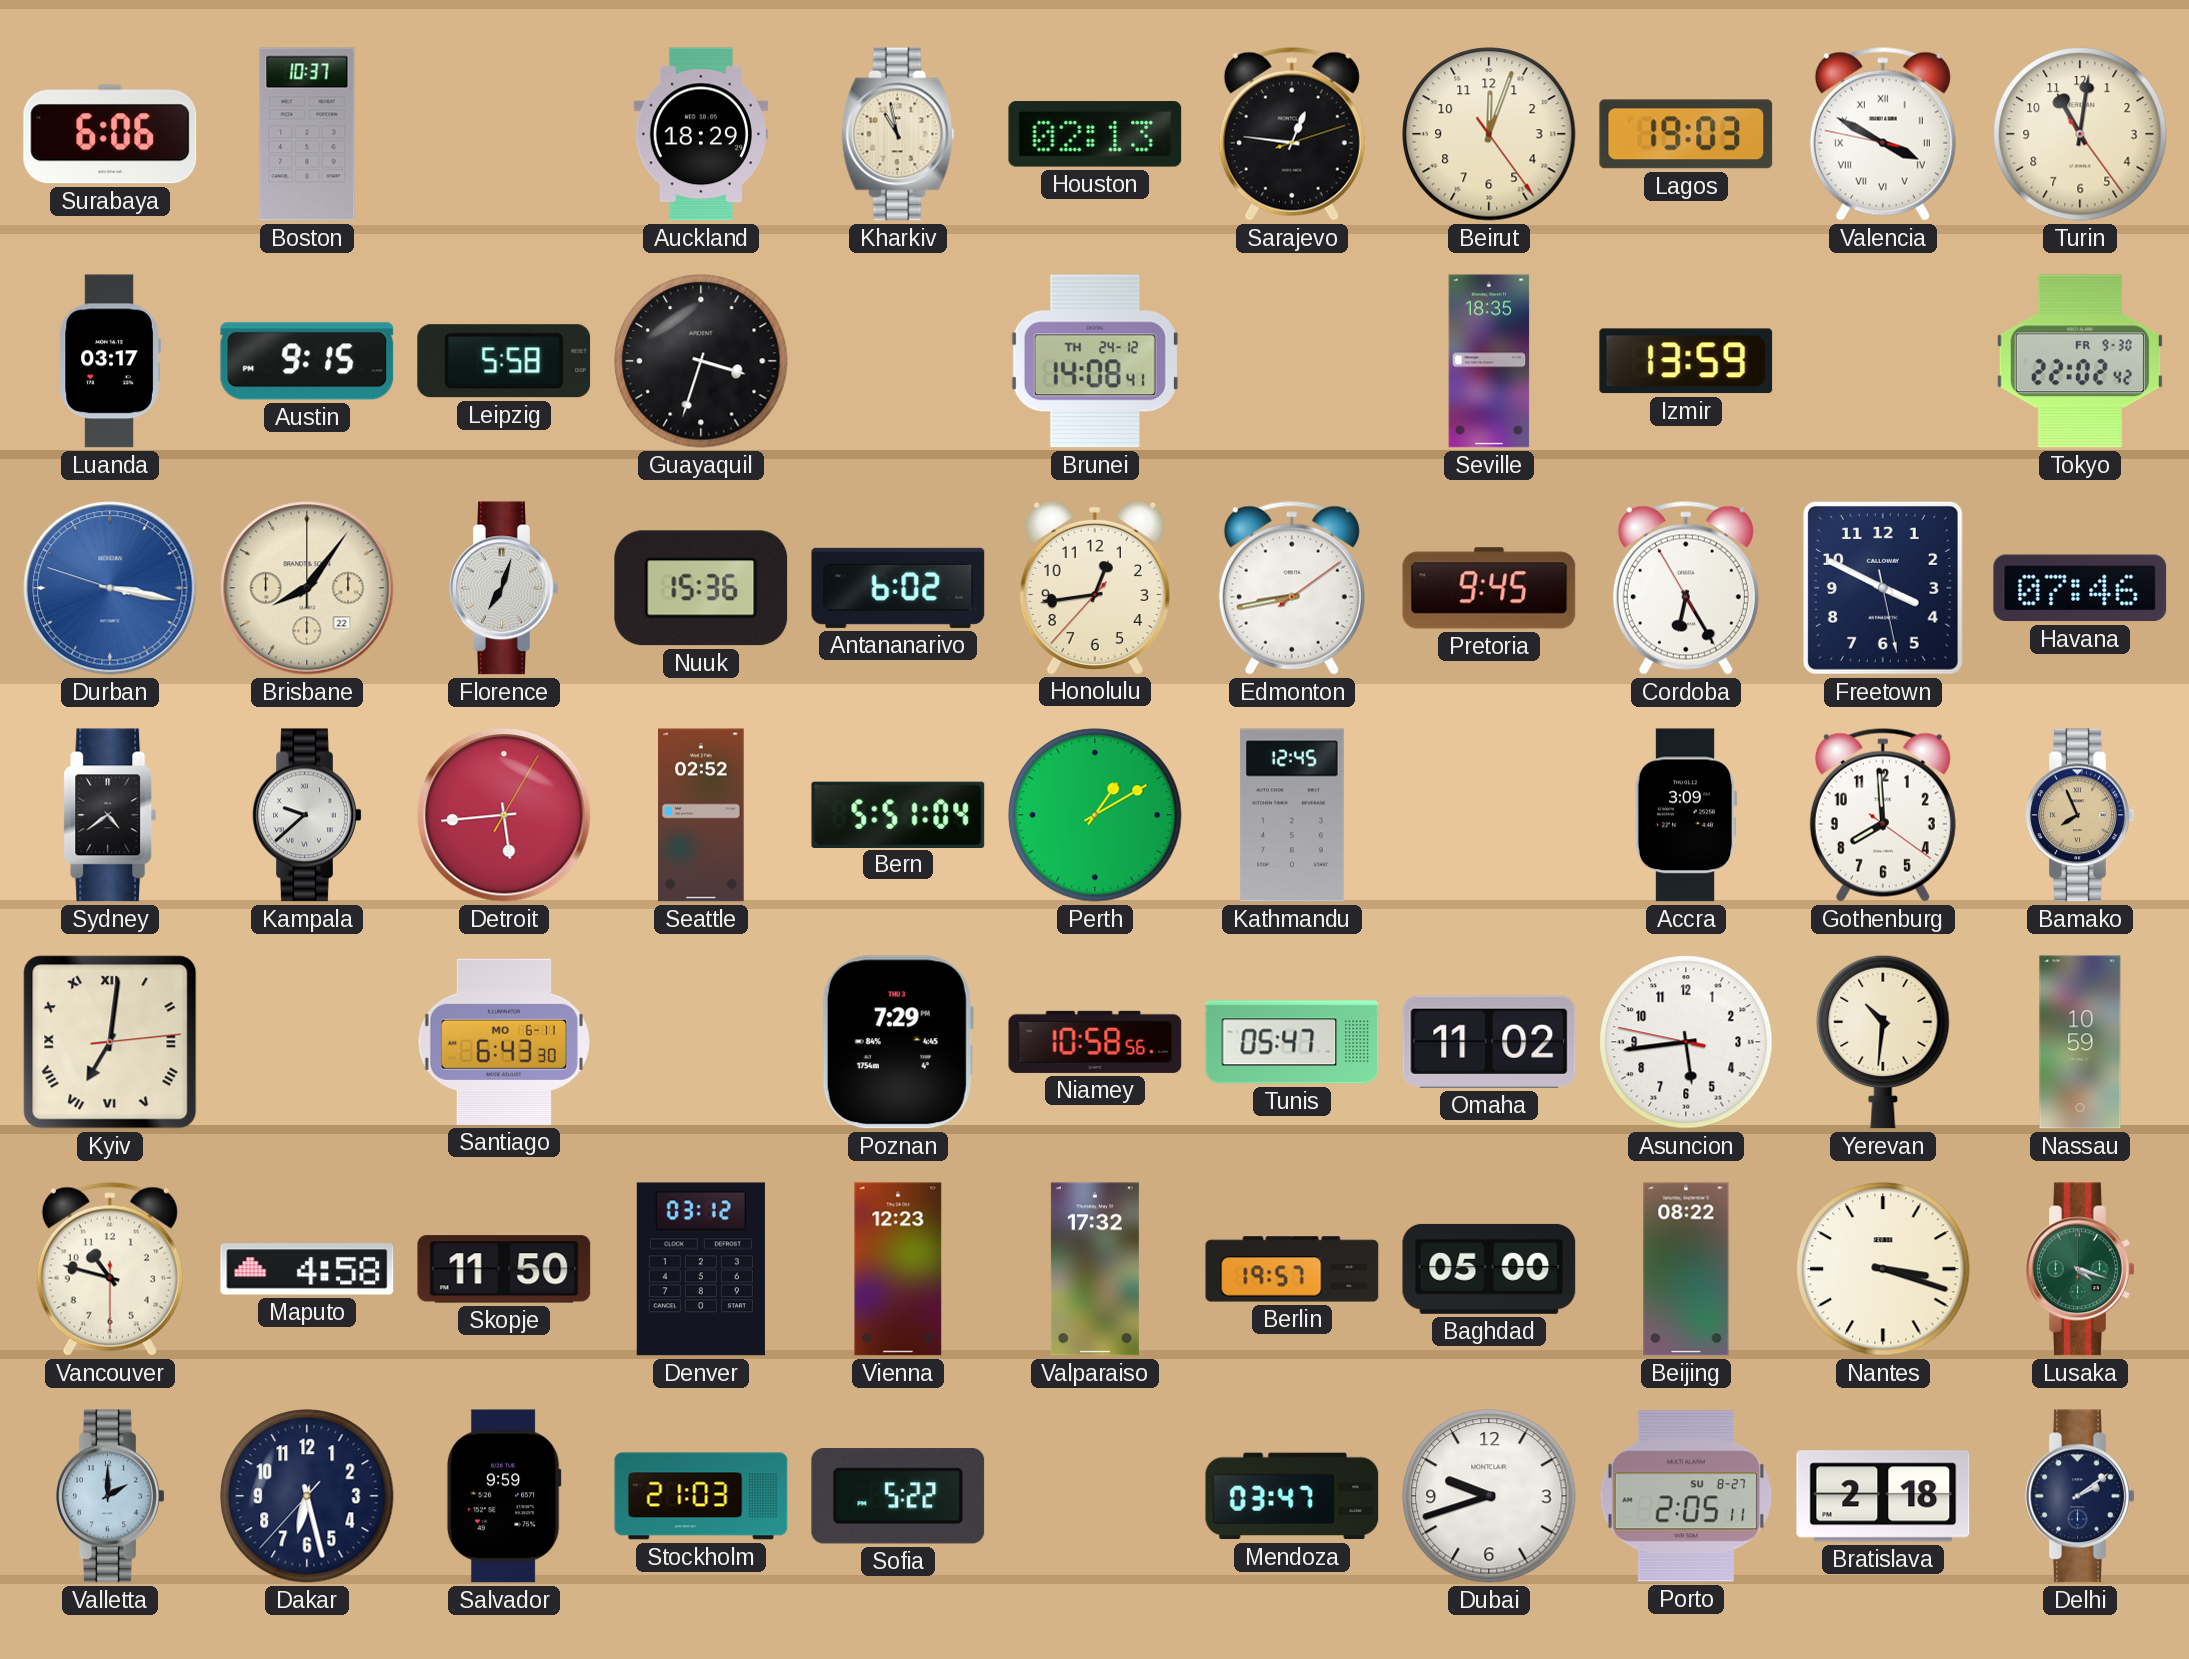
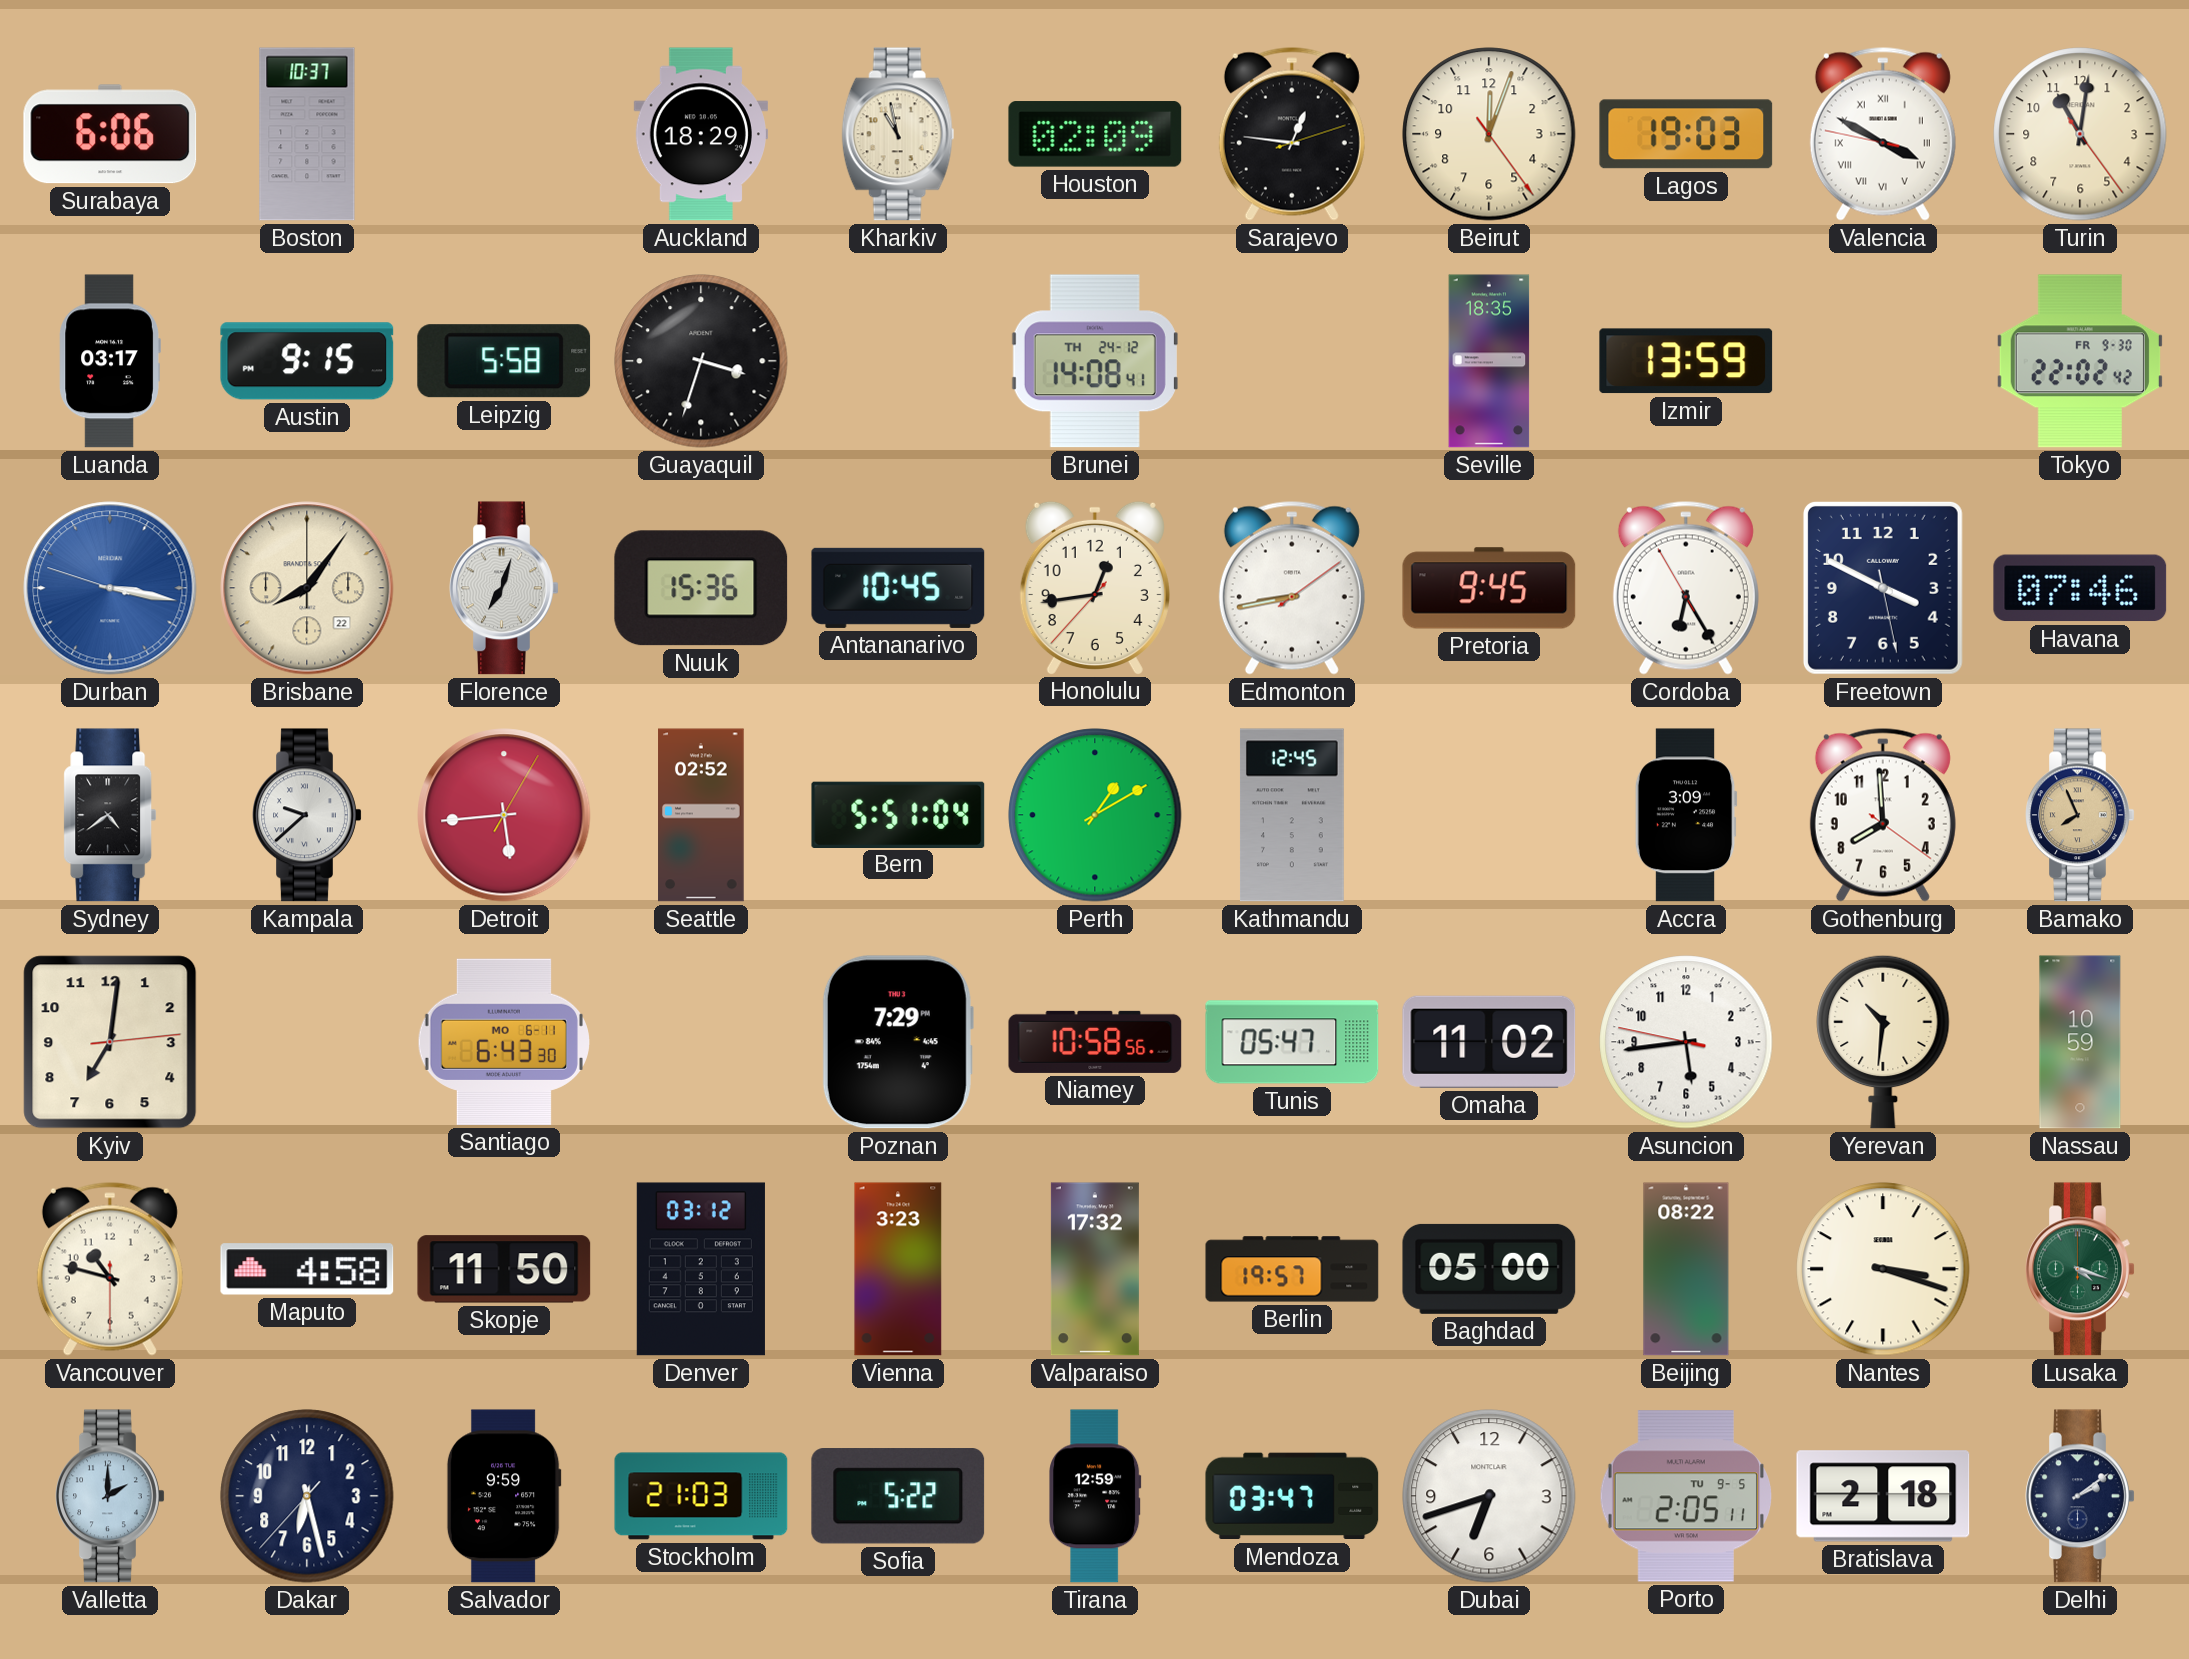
Houston: 02:13 -> 02:09
Antananarivo: 6:02 -> 10:45
Kyiv numerals: Roman -> Arabic
Vienna: 12:23 -> 3:23
Tirana: none -> 12:59
Dubai: 9:42 -> 6:42
Porto date: SU 8-27 -> TU 9-5
